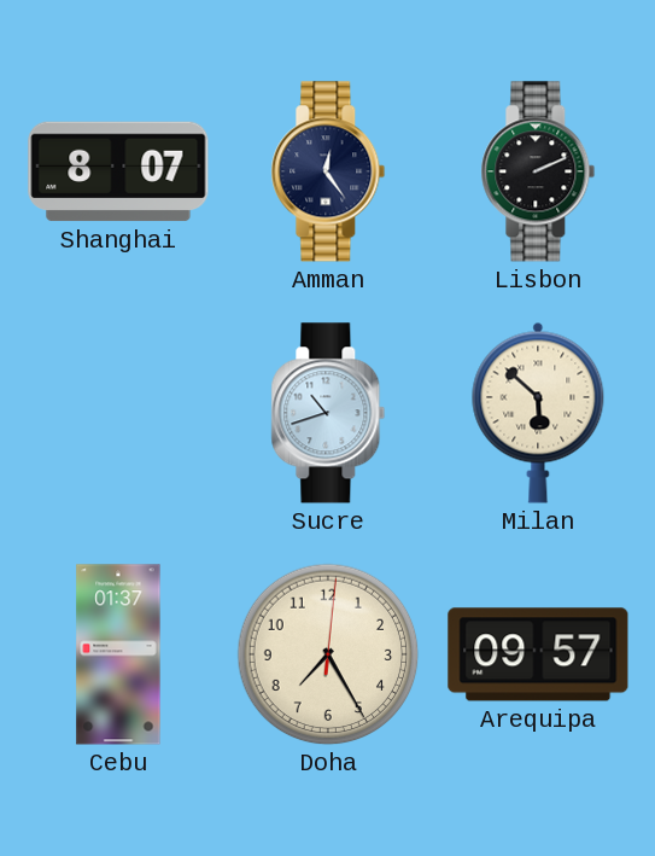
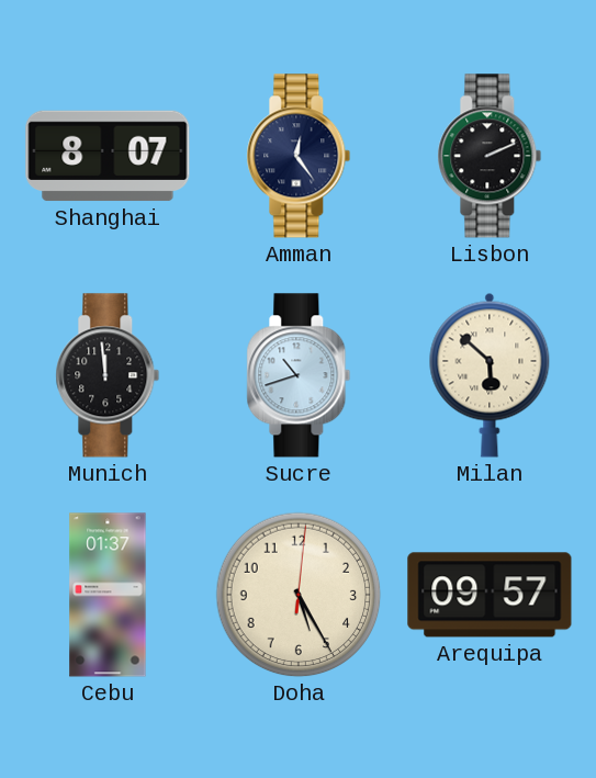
Munich: none -> 11:59
Doha: 7:25 -> 5:25
